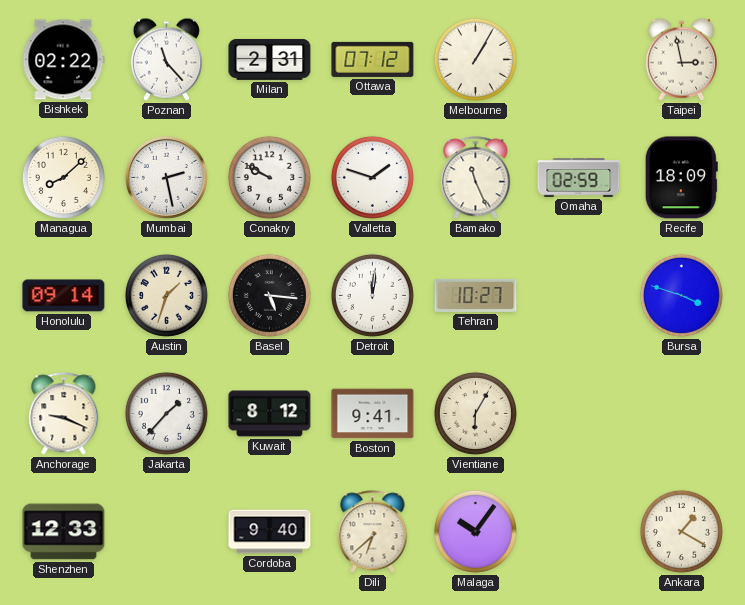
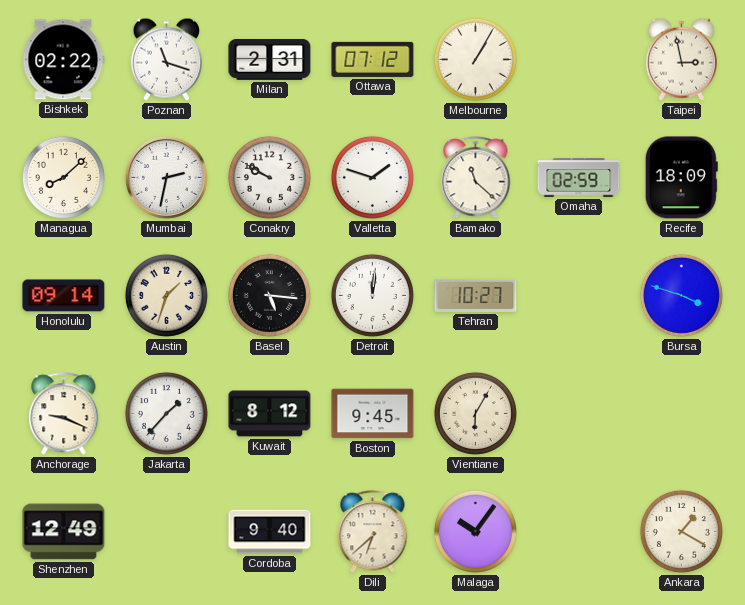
Poznan: 11:23 -> 11:18
Mumbai: 2:28 -> 2:32
Bamako: 11:26 -> 11:22
Boston: 9:41 -> 9:45
Shenzhen: 12:33 -> 12:49
